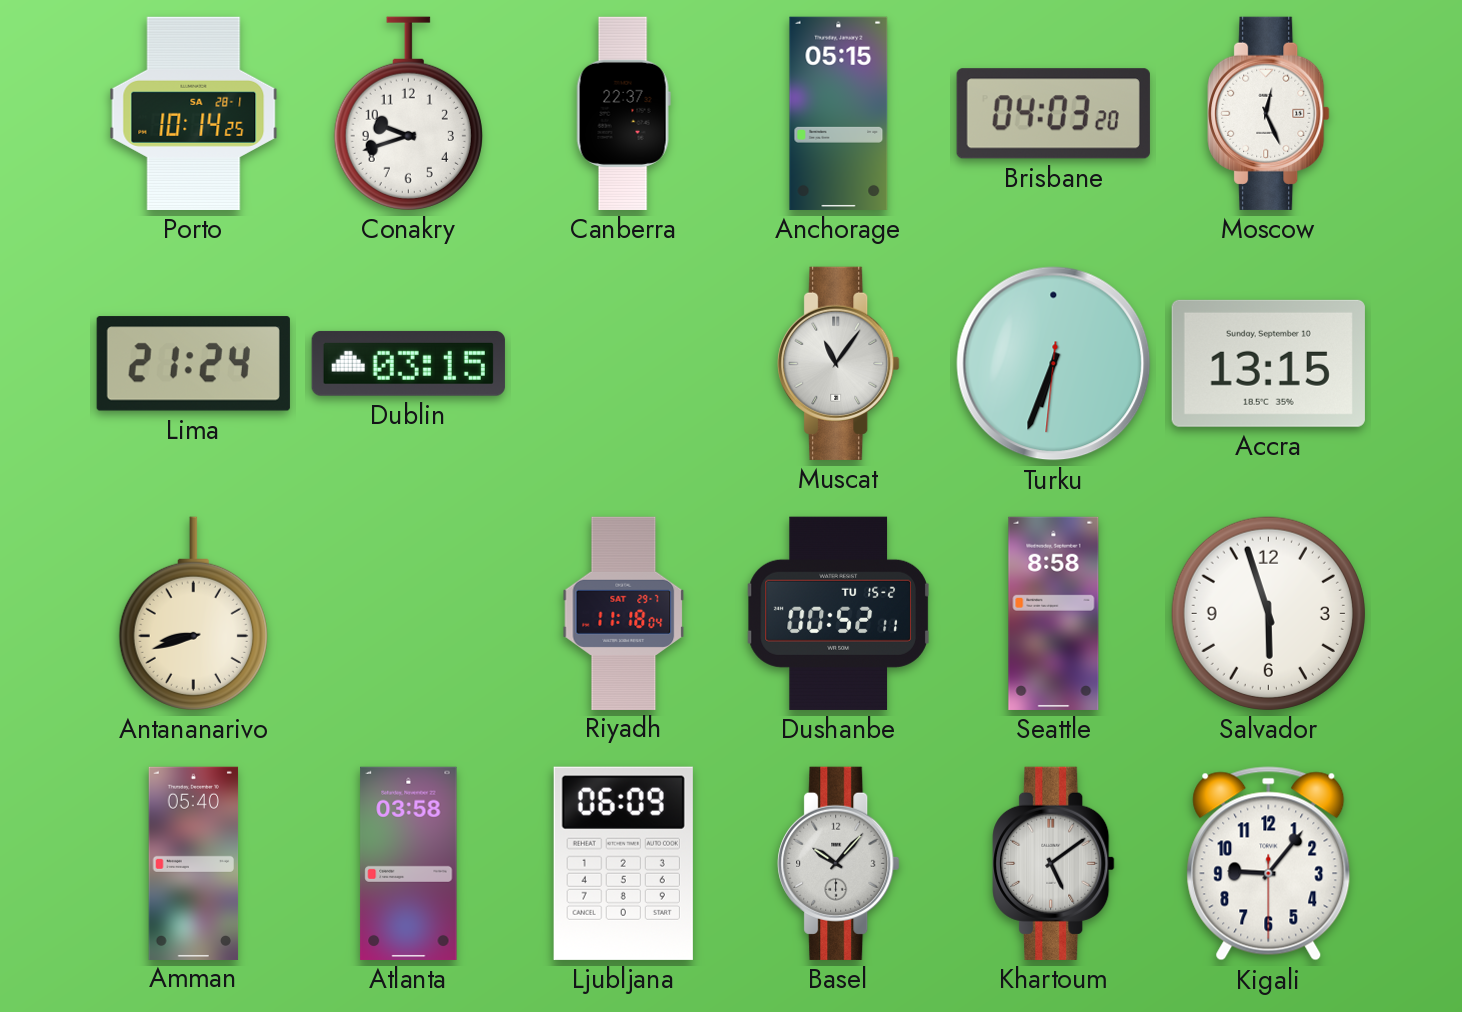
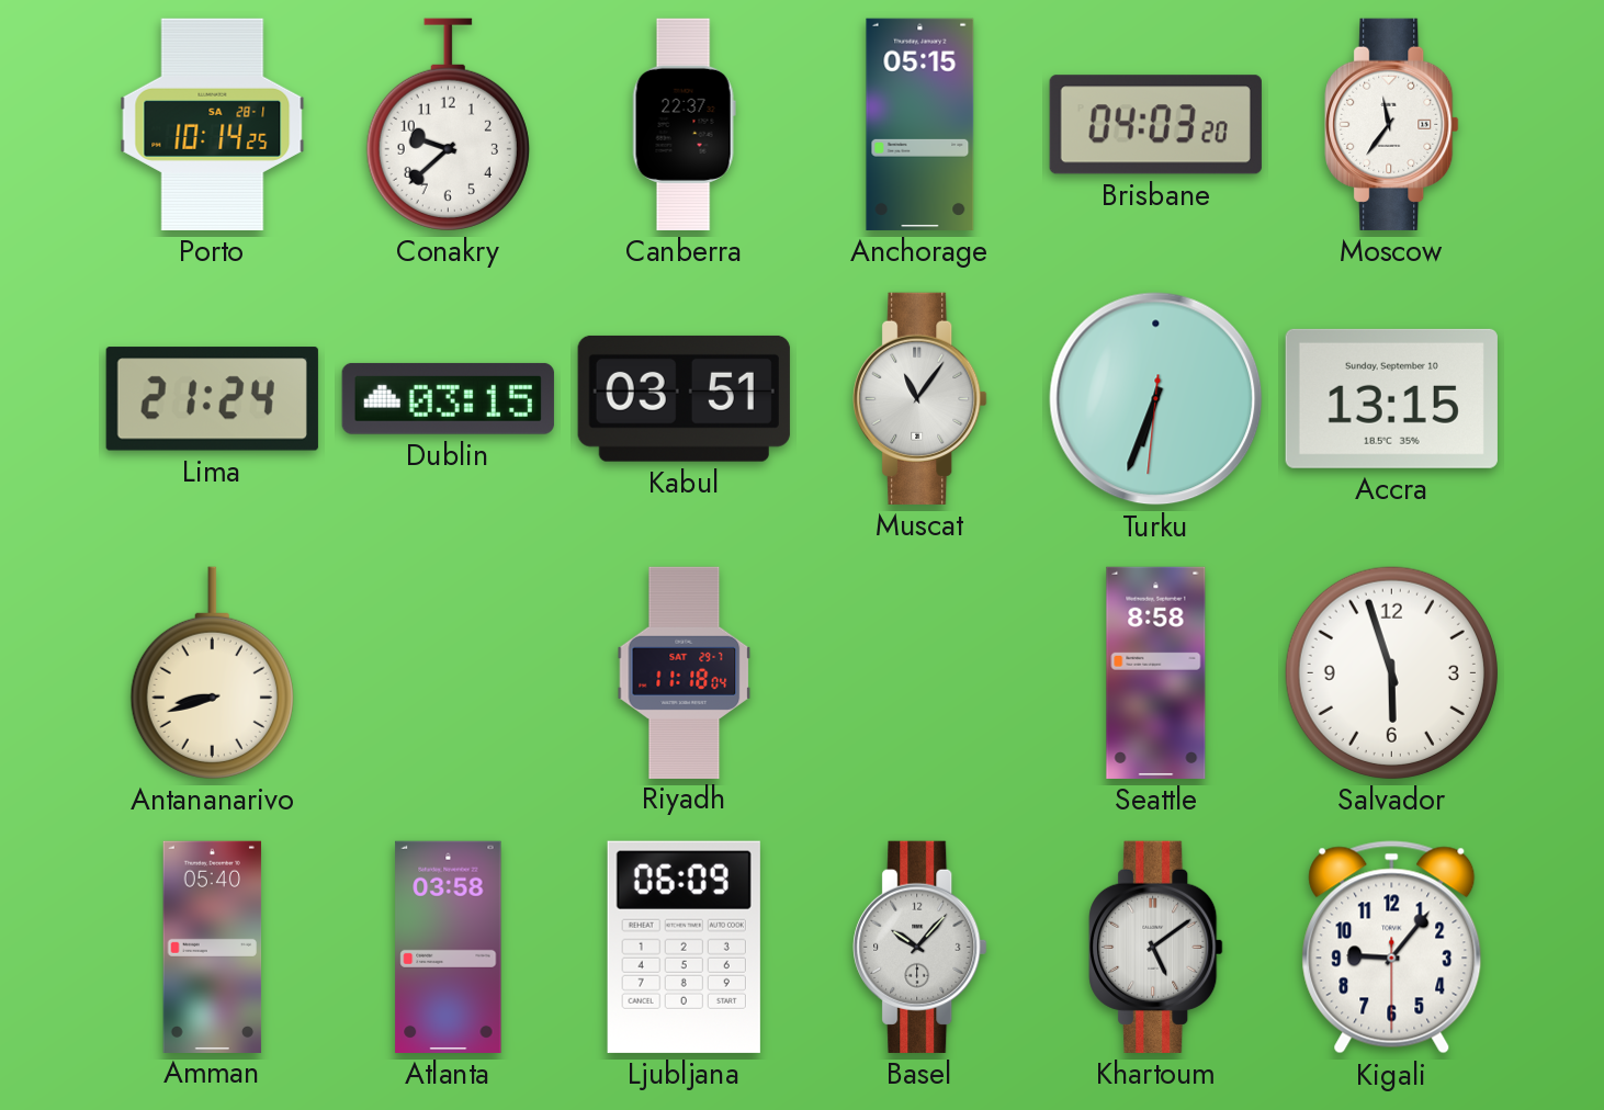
Conakry: 9:42 -> 9:38
Moscow: 12:26 -> 11:36
Kabul: none -> 03:51
Dushanbe: 00:52 -> none
